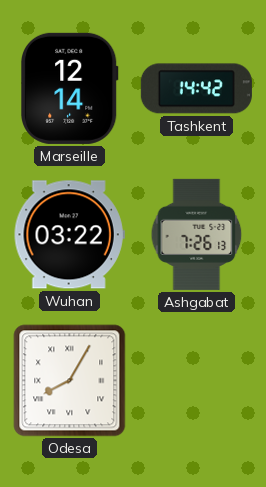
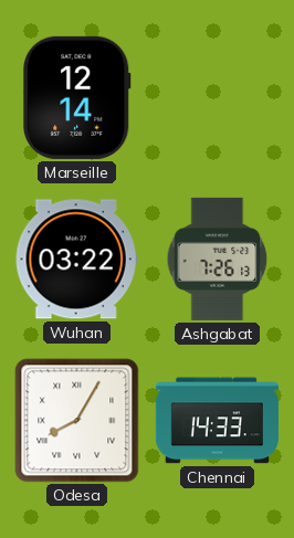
Tashkent: 14:42 -> none
Chennai: none -> 14:33
